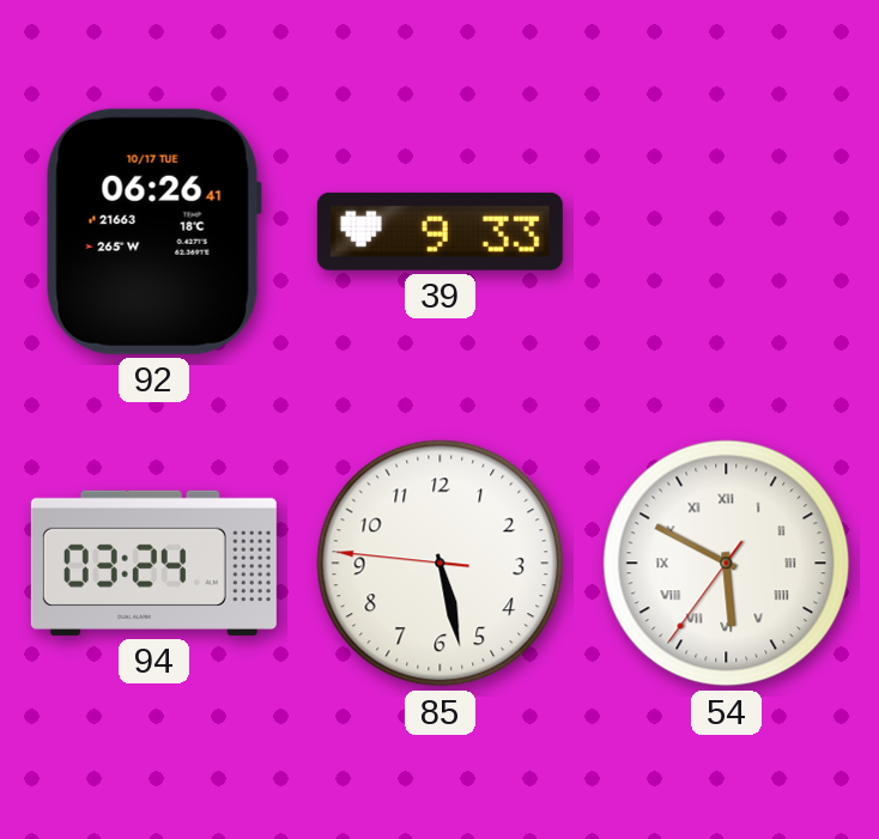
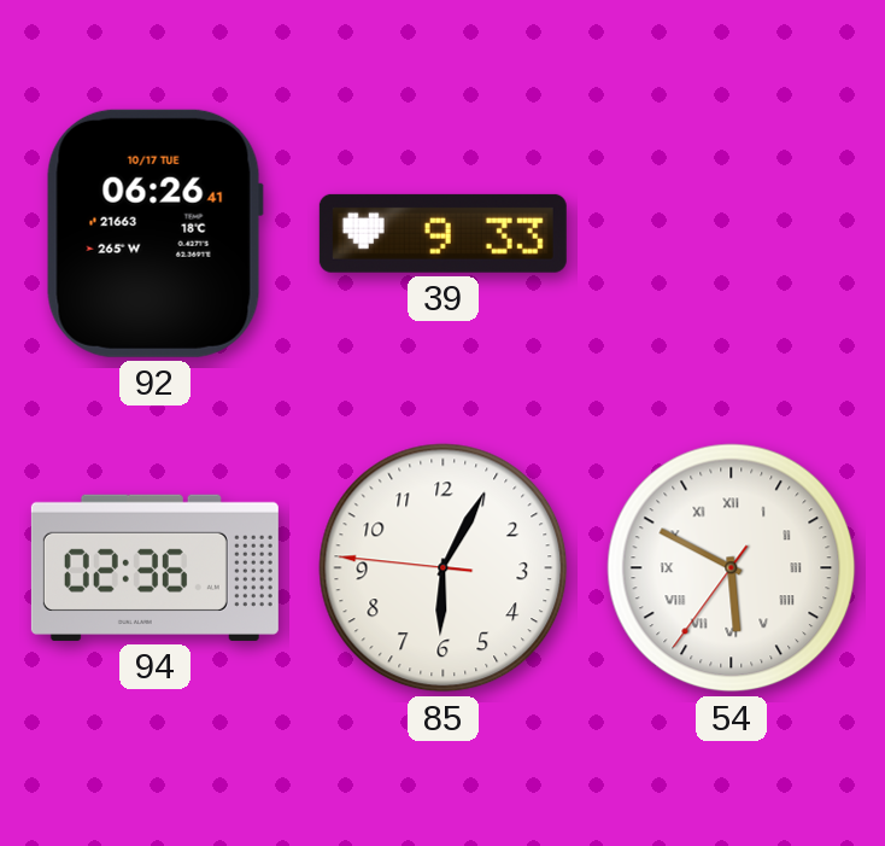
94: 03:24 -> 02:36
85: 5:27 -> 6:04
